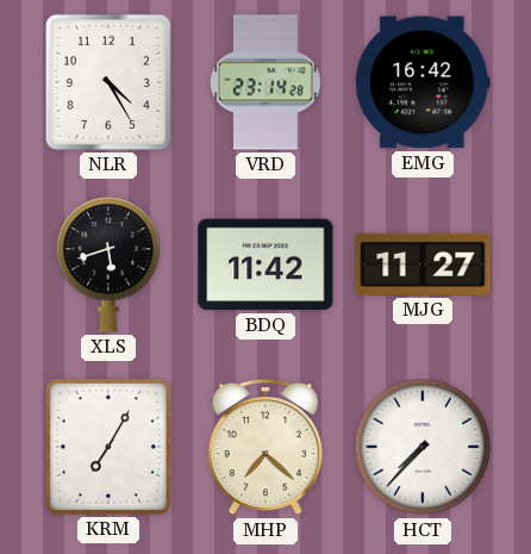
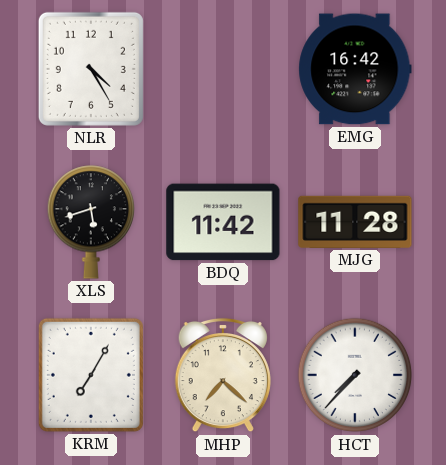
VRD: 23:14 -> none
MJG: 11:27 -> 11:28
